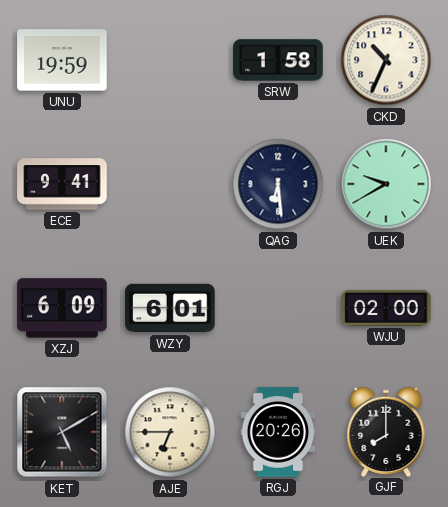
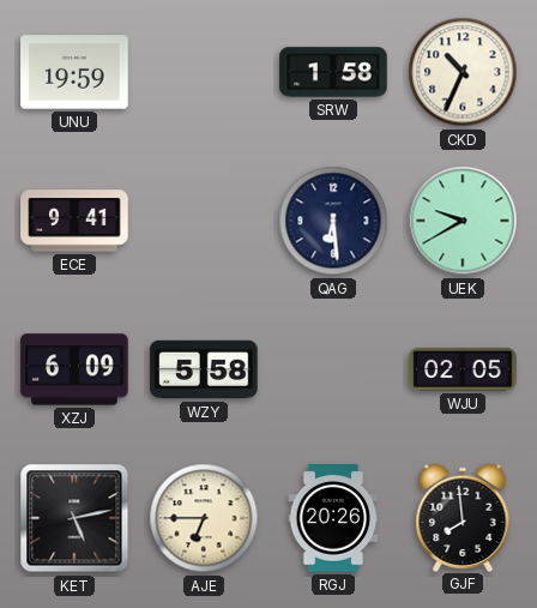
WZY: 6:01 -> 5:58
WJU: 02:00 -> 02:05
KET: 5:10 -> 5:13
GJF: 8:00 -> 7:59
